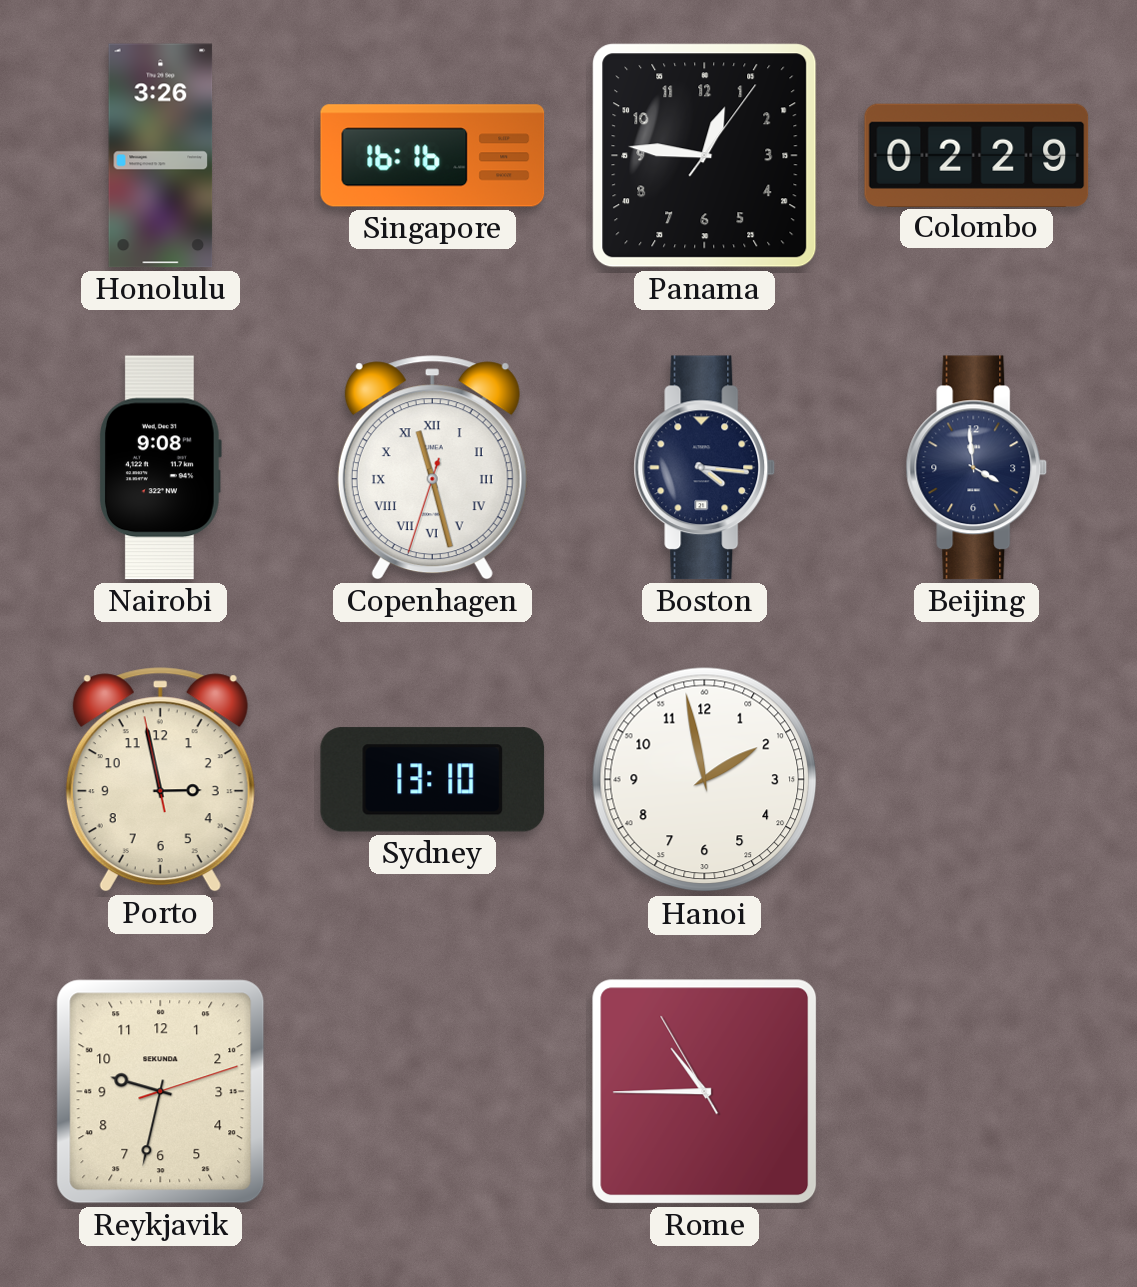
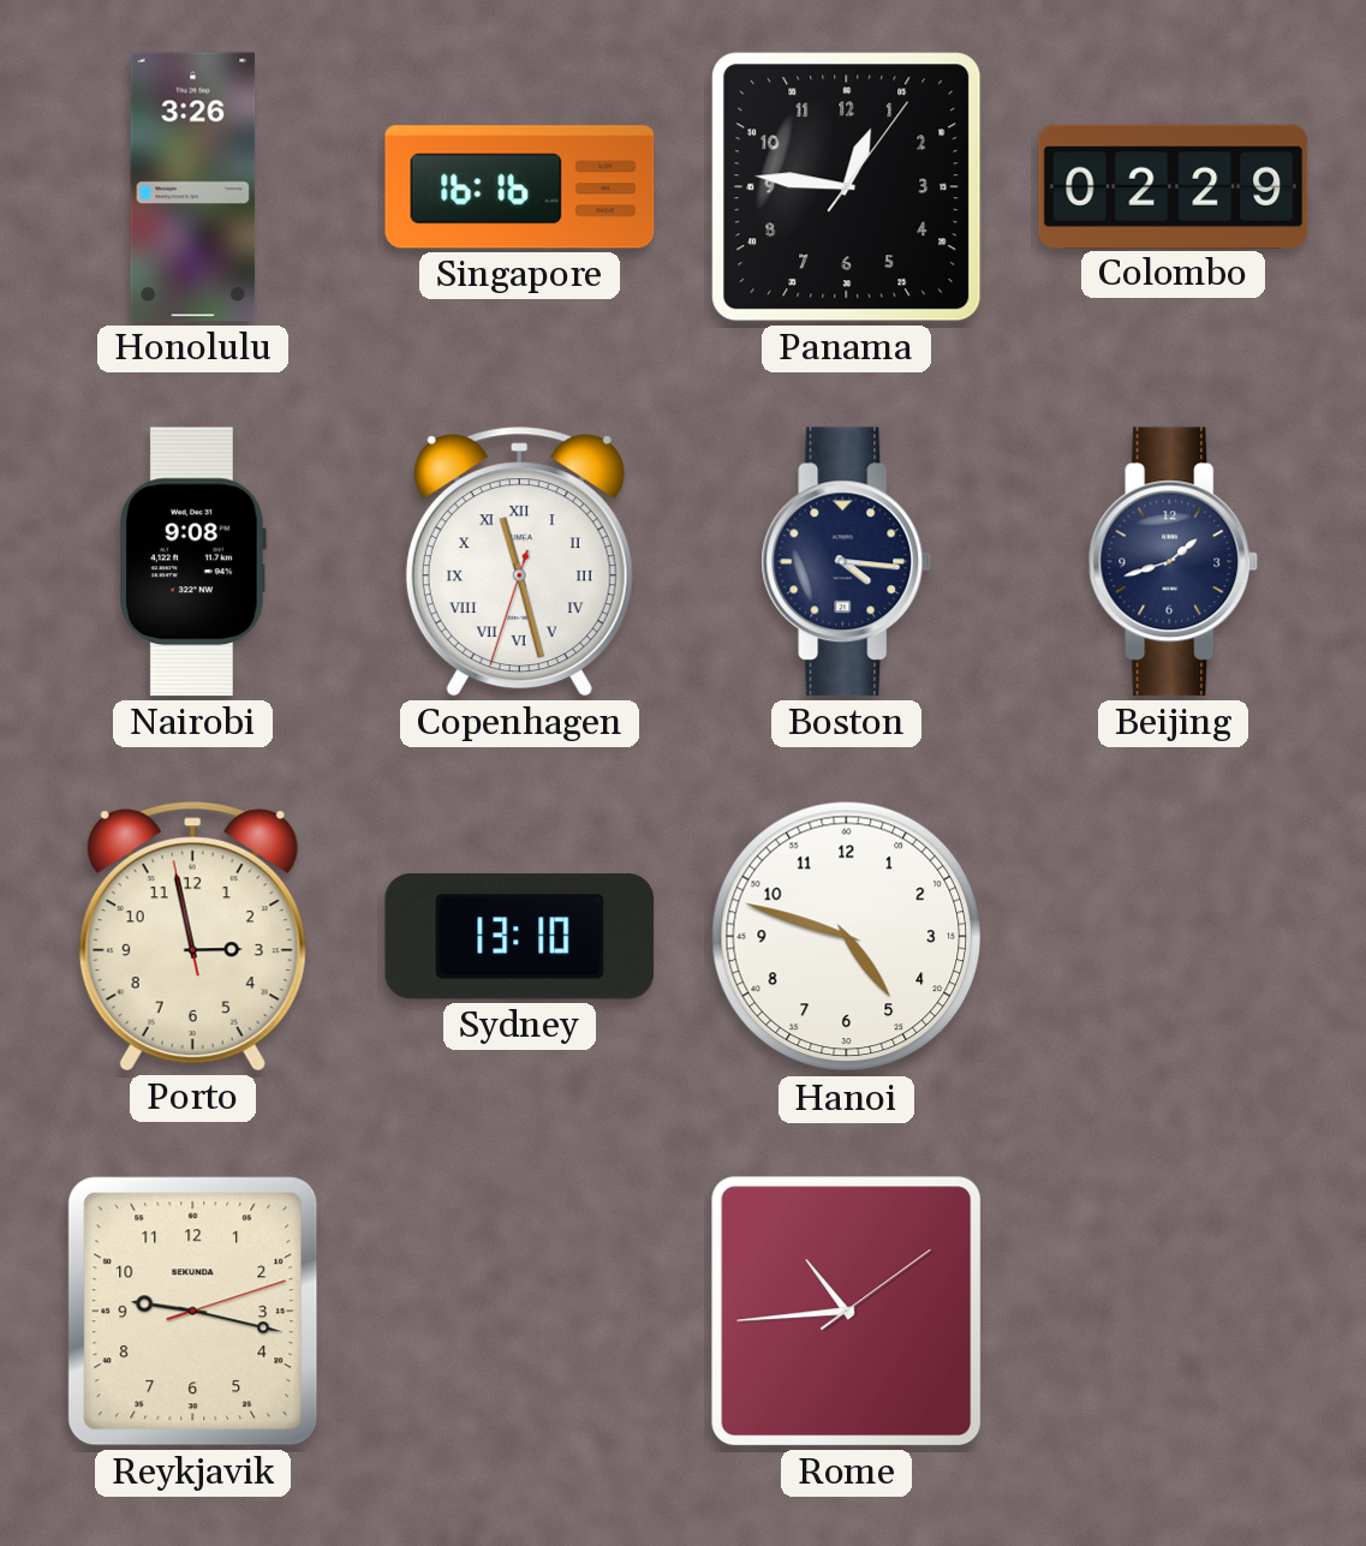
Beijing: 3:59 -> 1:42
Hanoi: 1:58 -> 4:48
Reykjavik: 9:32 -> 9:17
Rome: 10:44:55 -> 10:44:09
